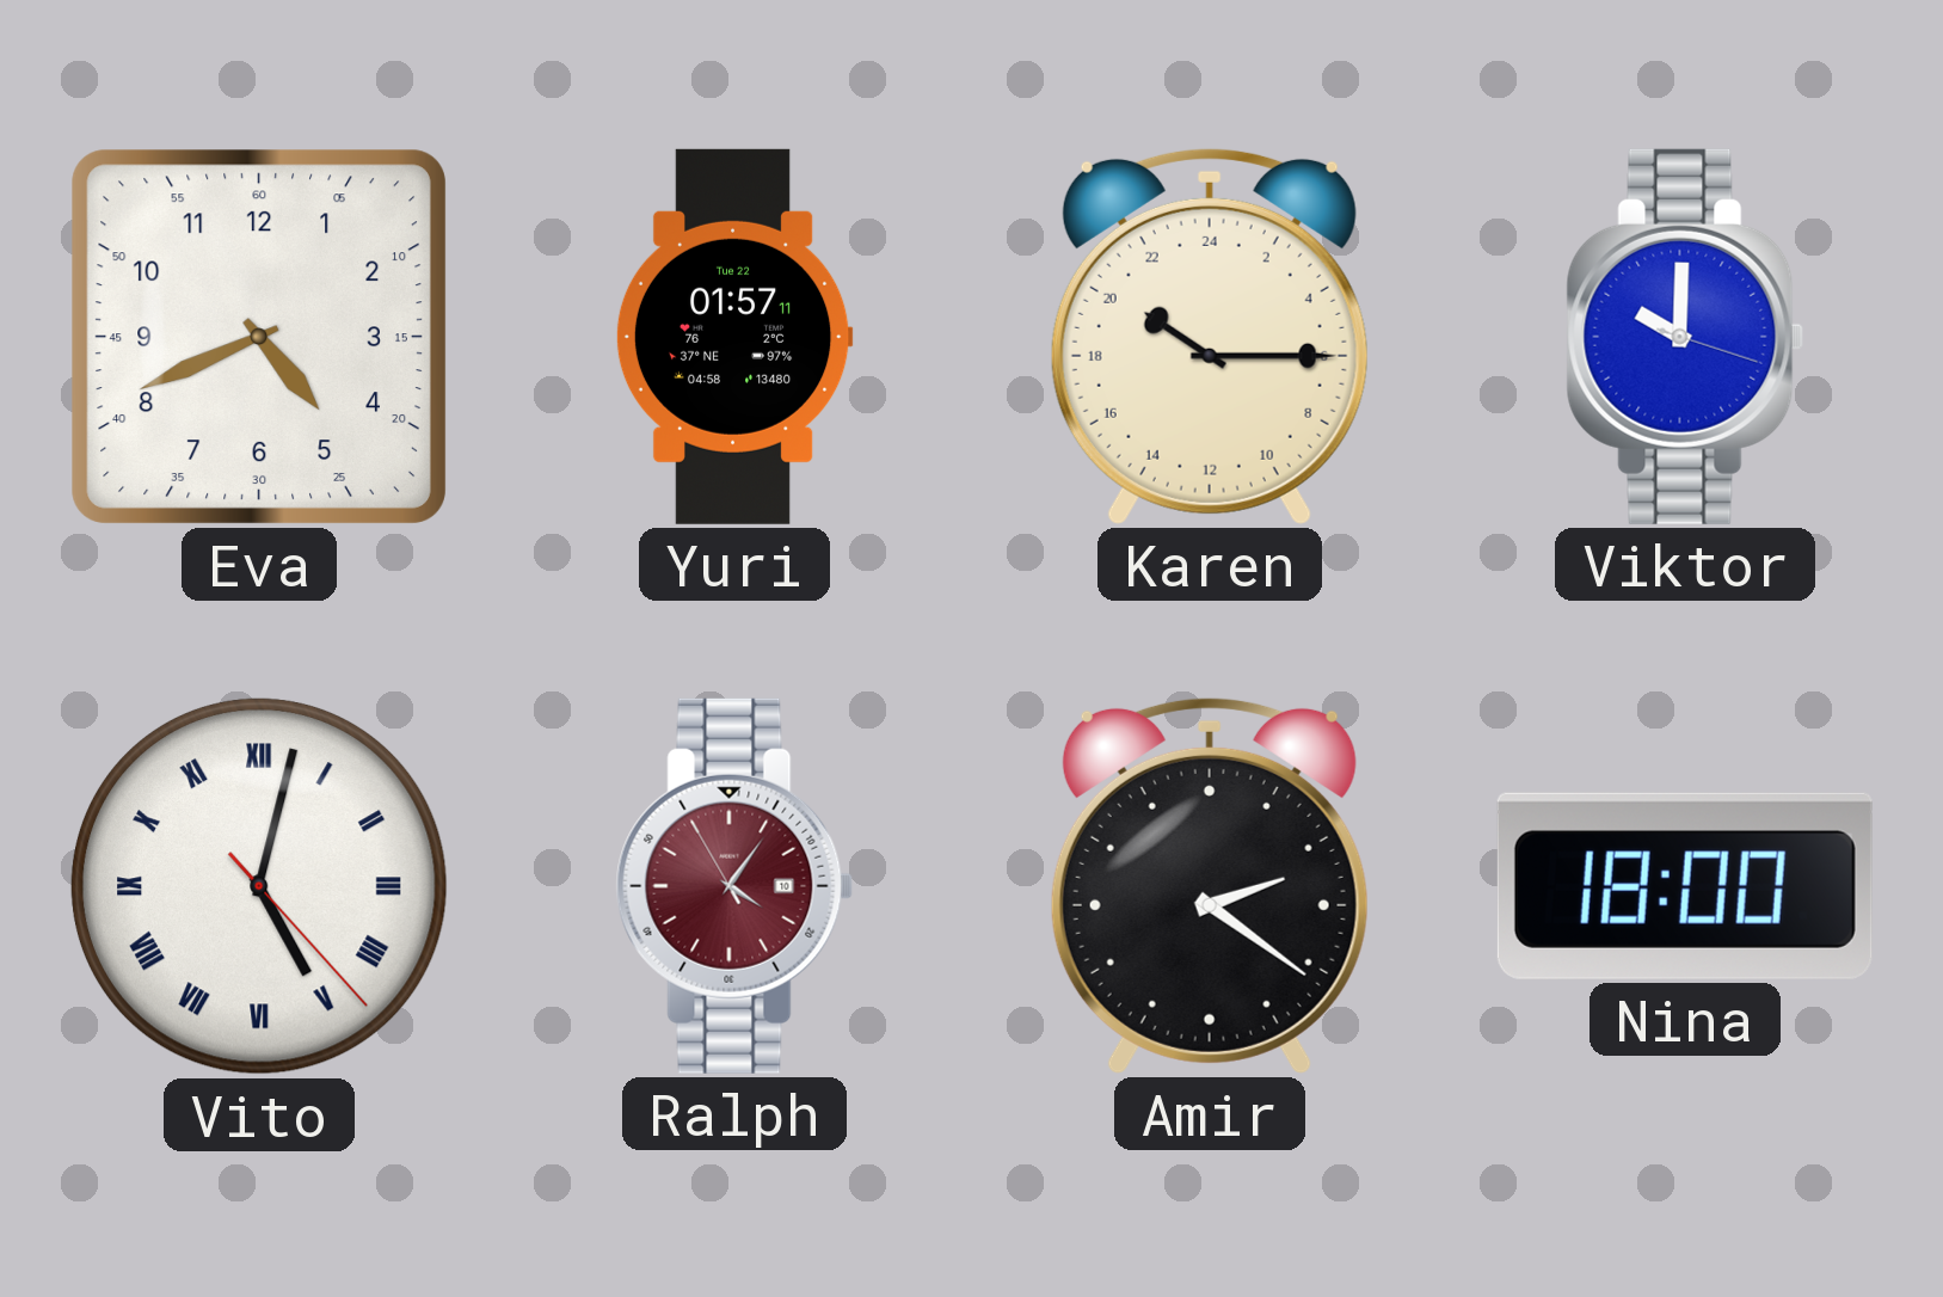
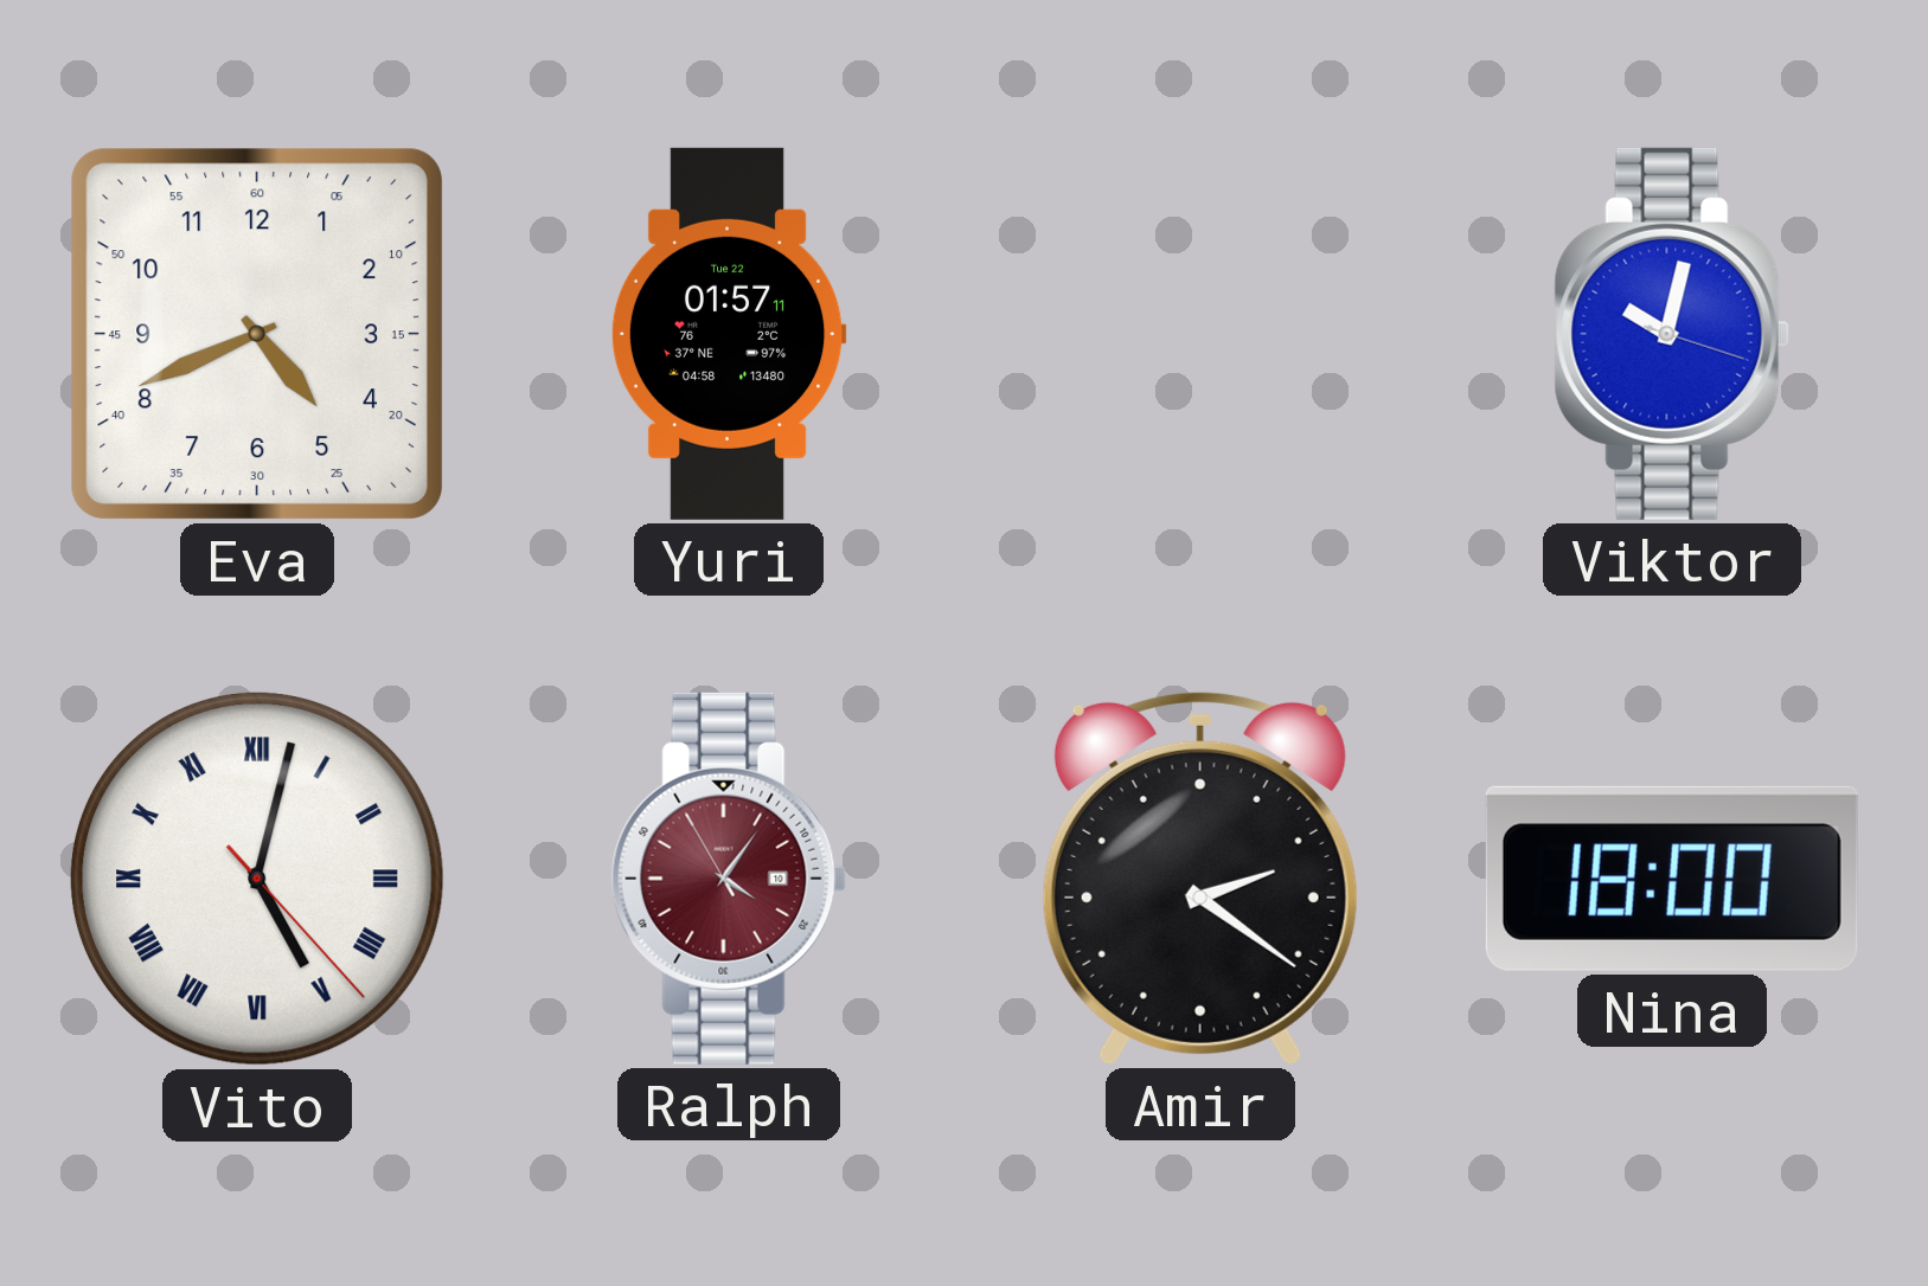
Karen: 20:15 -> none
Viktor: 10:00 -> 10:02
